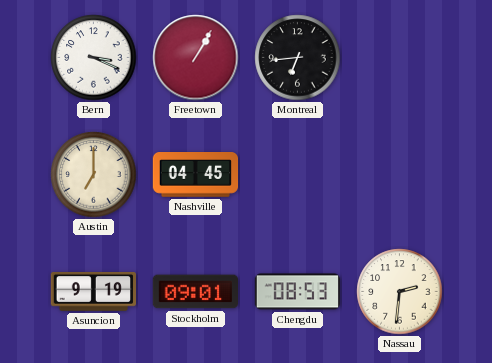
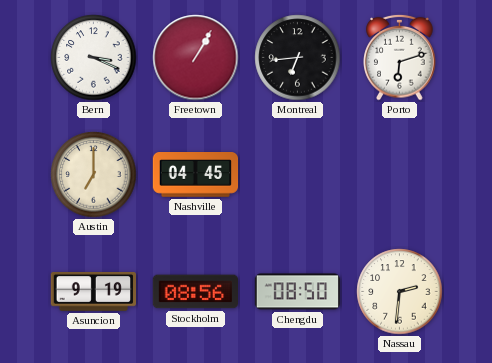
Porto: none -> 6:12
Stockholm: 09:01 -> 08:56
Chengdu: 08:53 -> 08:50
